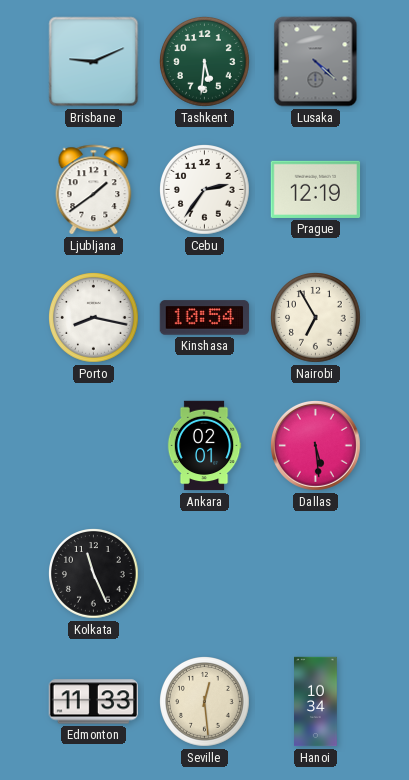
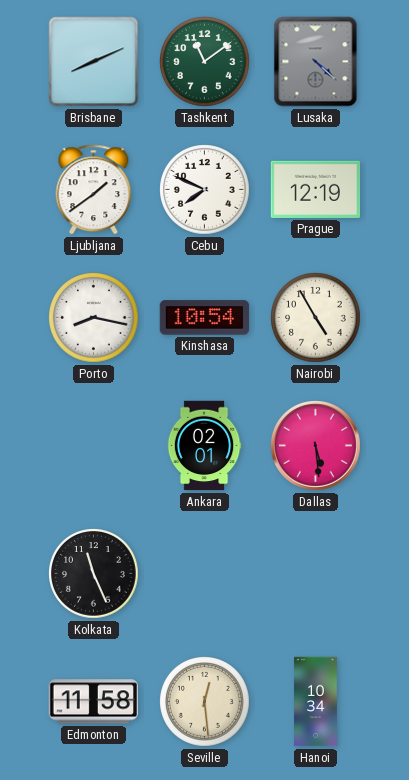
Brisbane: 9:11 -> 8:11
Tashkent: 5:31 -> 11:09
Cebu: 2:36 -> 7:49
Nairobi: 6:55 -> 4:55
Edmonton: 11:33 -> 11:58
